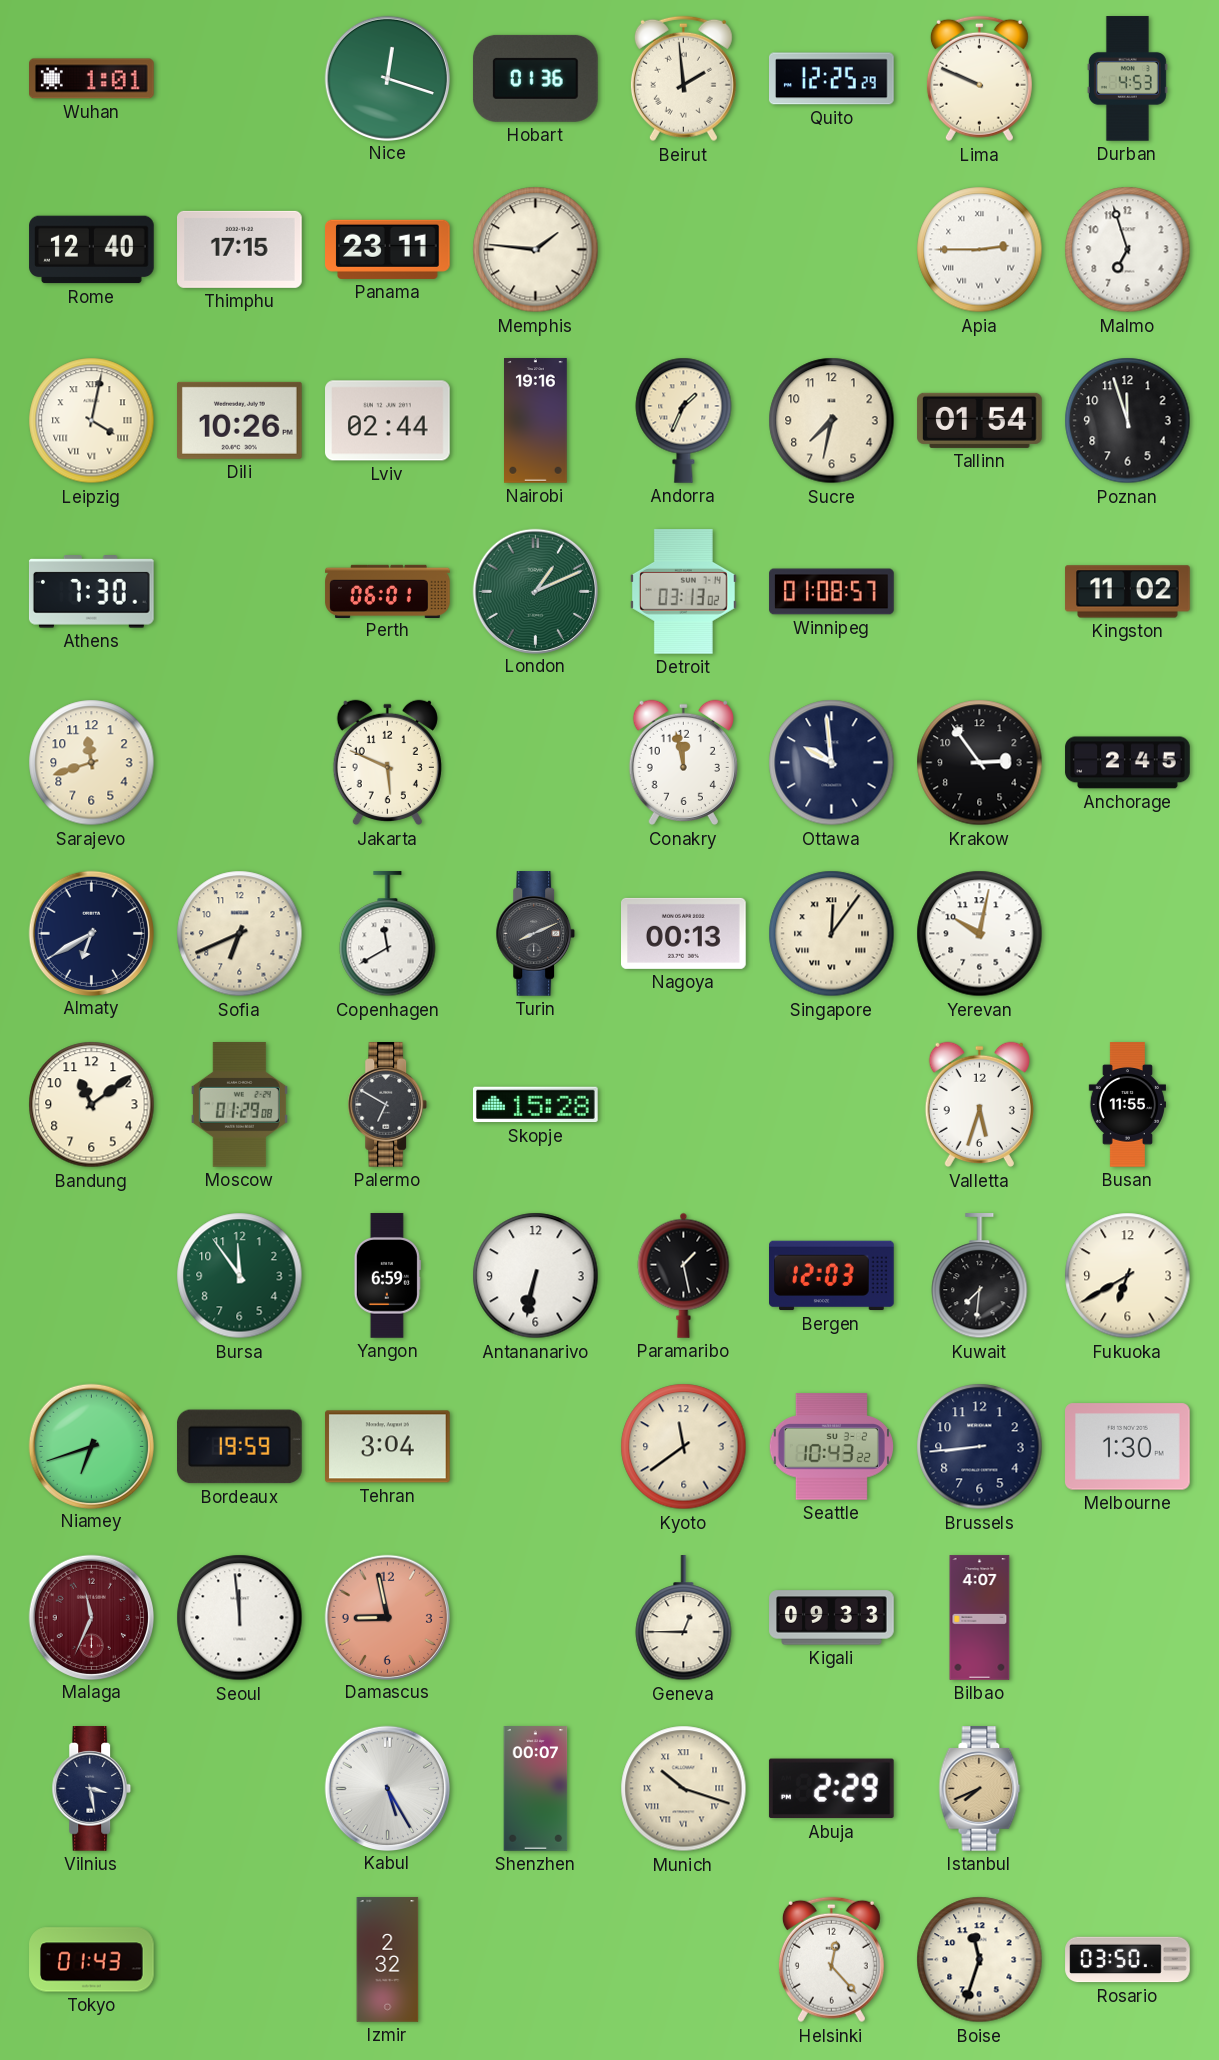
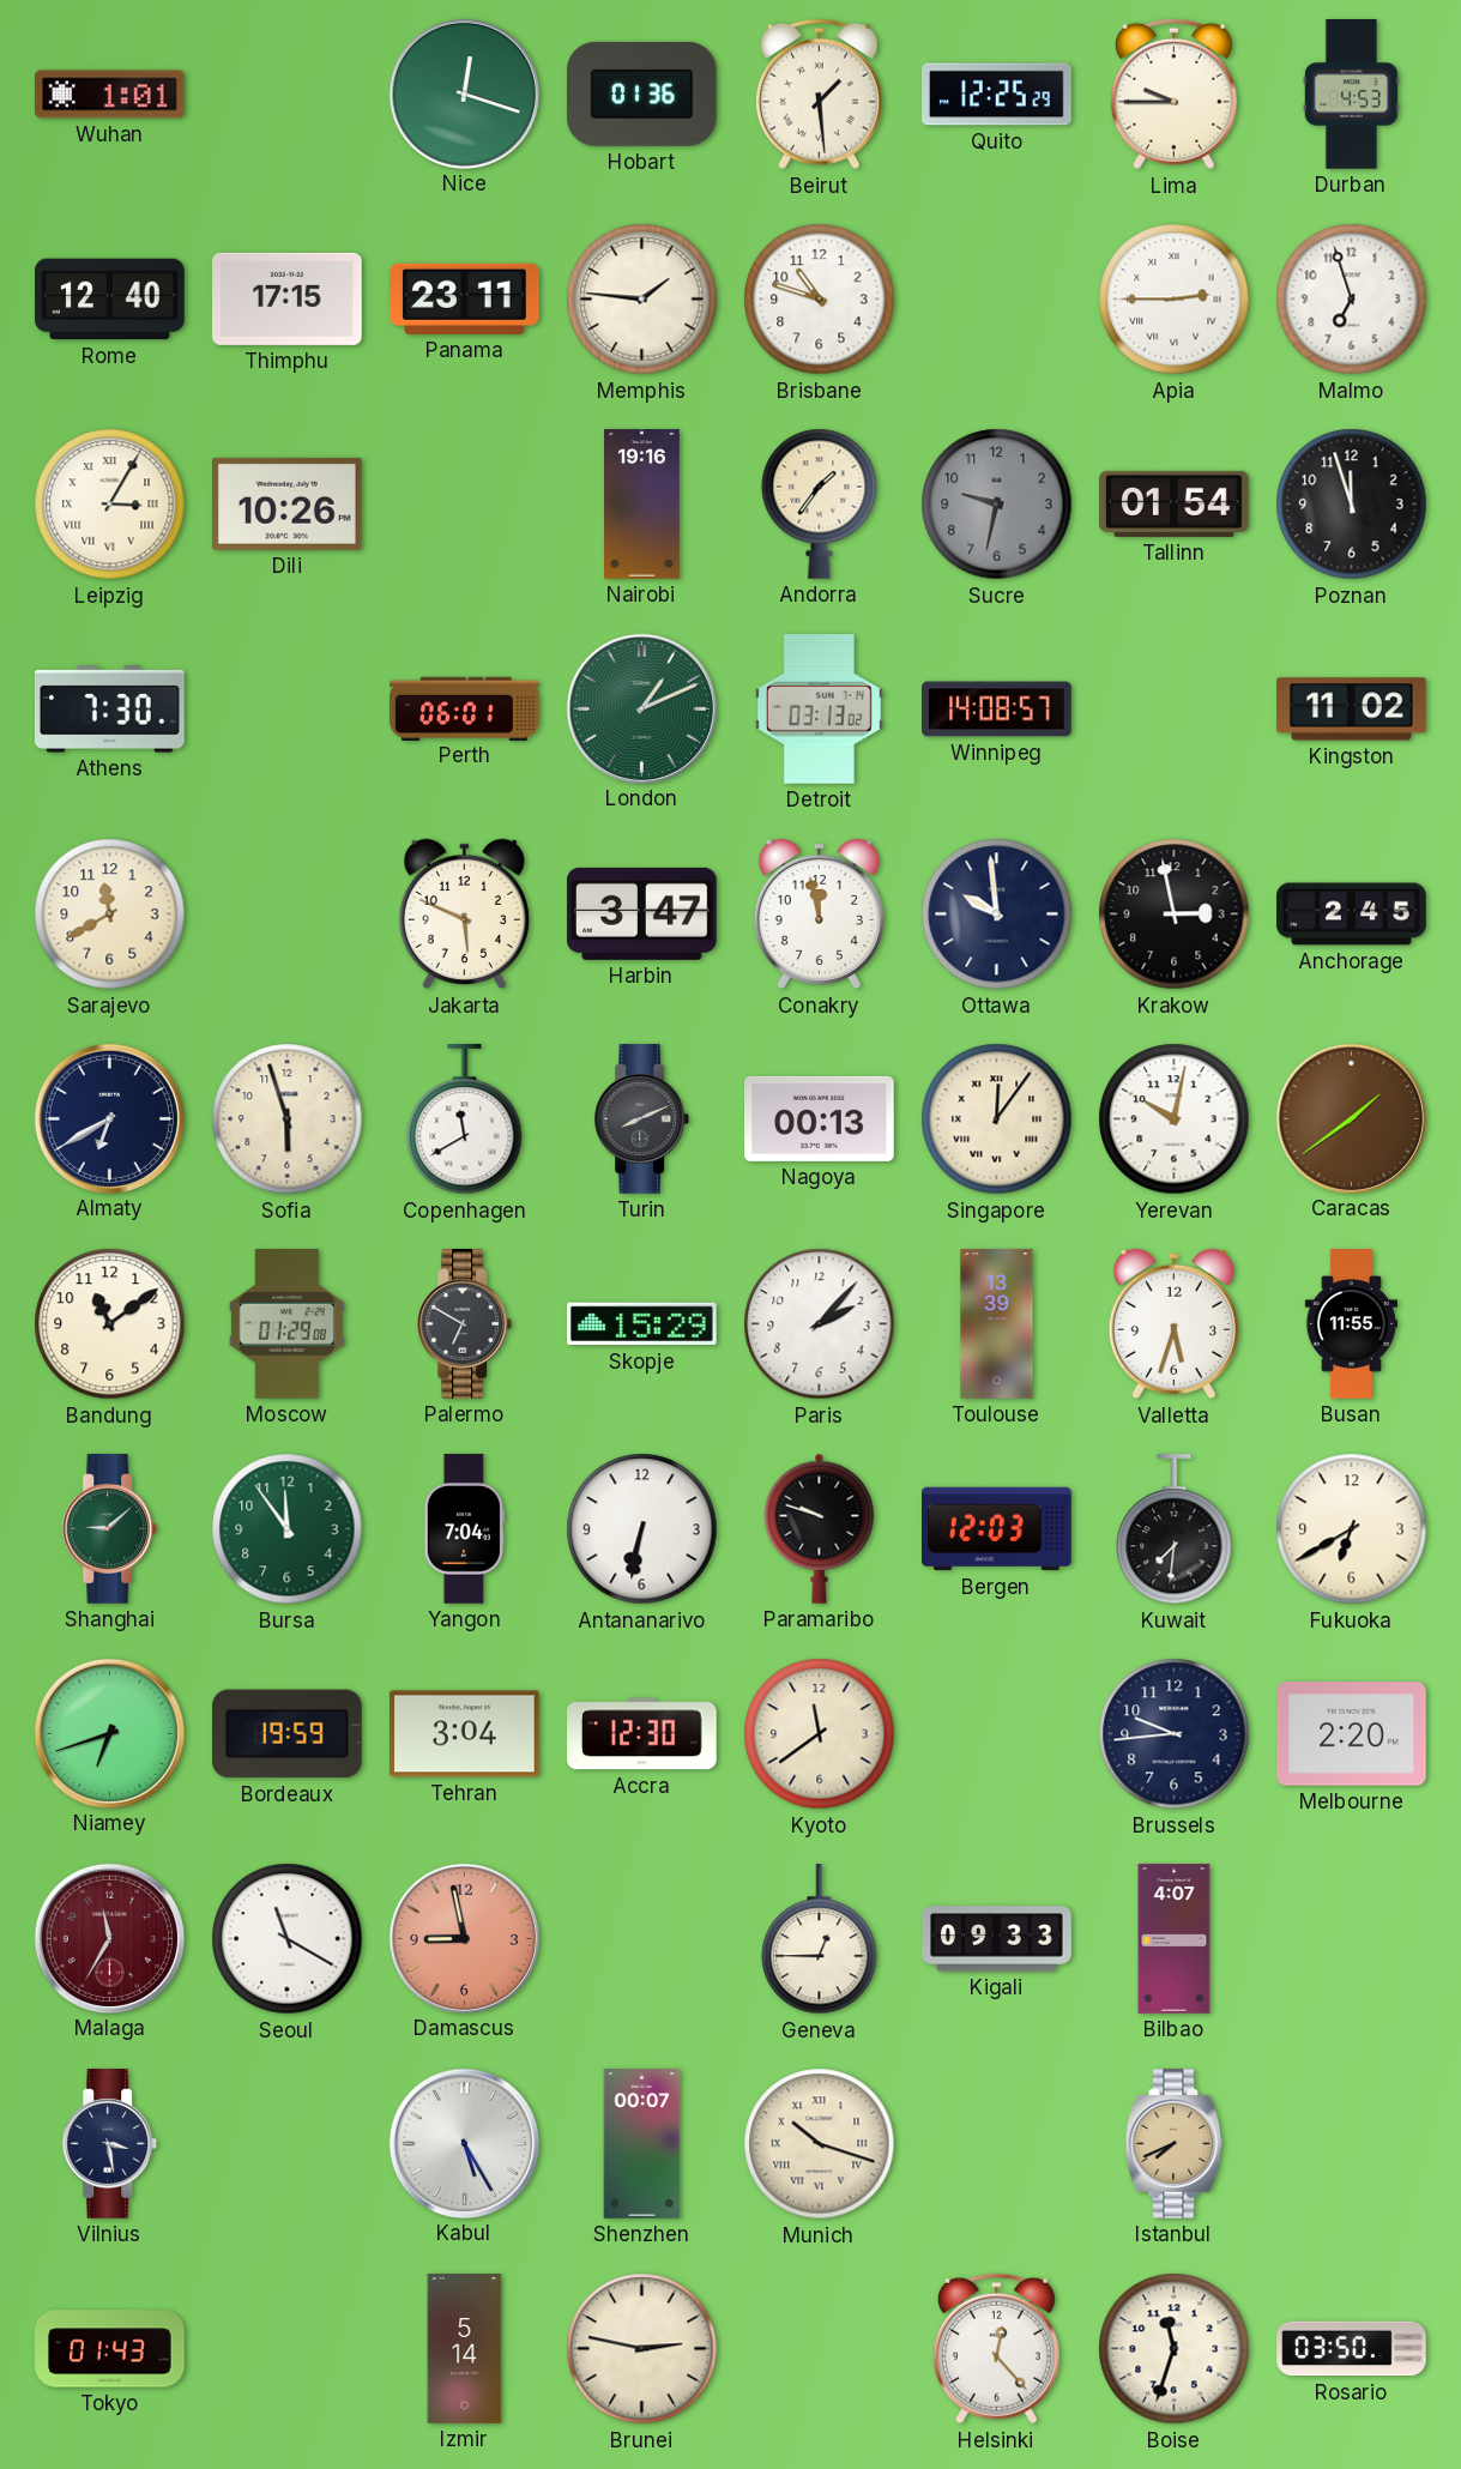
Beirut: 1:59 -> 1:29
Lima: 9:49 -> 9:45
Brisbane: none -> 10:48
Leipzig: 4:02 -> 3:05
Lviv: 02:44 -> none
Andorra: 1:34 -> 1:36
Sucre: 7:32 -> 9:32
Sucre dial: cream -> grey
Winnipeg: 01:08 -> 14:08
Sarajevo: 11:42 -> 11:40
Harbin: none -> 3:47
Krakow: 2:54 -> 2:58
Sofia: 6:41 -> 5:57
Caracas: none -> 1:39
Skopje: 15:28 -> 15:29
Paris: none -> 2:07
Toulouse: none -> 13:39
Shanghai: none -> 9:08
Yangon: 6:59 -> 7:04
Paramaribo: 1:28 -> 9:48
Accra: none -> 12:30
Seattle: 10:43 -> none
Brussels: 8:44 -> 9:44
Melbourne: 1:30 -> 2:20
Malaga: 11:34 -> 11:35
Seoul: 11:59 -> 11:20
Abuja: 2:29 -> none
Izmir: 2:32 -> 5:14
Brunei: none -> 2:47
